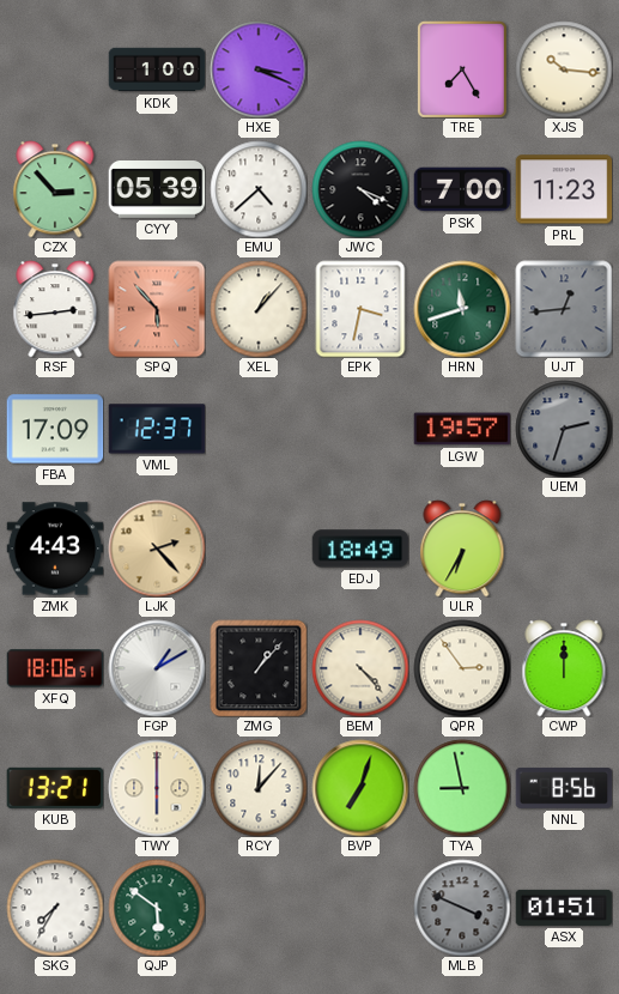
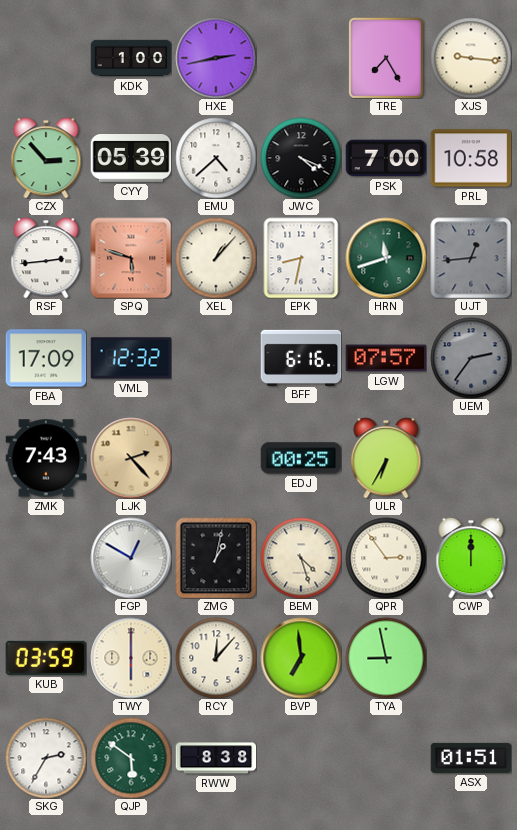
HXE: 3:19 -> 2:43
XJS: 10:16 -> 9:16
PRL: 11:23 -> 10:58
SPQ: 5:53 -> 5:48
EPK: 3:32 -> 8:32
VML: 12:37 -> 12:32
BFF: none -> 6:16
LGW: 19:57 -> 07:57
UEM: 2:33 -> 2:36
ZMK: 4:43 -> 7:43
EDJ: 18:49 -> 00:25
XFQ: 18:06 -> none
FGP: 1:10 -> 12:50
ZMG: 1:07 -> 1:02
BEM: 4:23 -> 4:27
KUB: 13:21 -> 03:59
BVP: 7:03 -> 6:59
NNL: 8:56 -> none
SKG: 7:35 -> 2:35
RWW: none -> 8:38
MLB: 3:49 -> none
